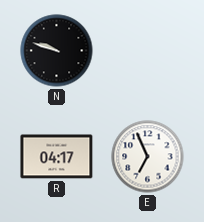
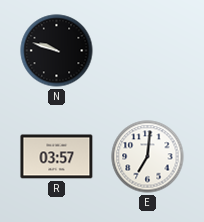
R: 04:17 -> 03:57
E: 6:56 -> 7:01
